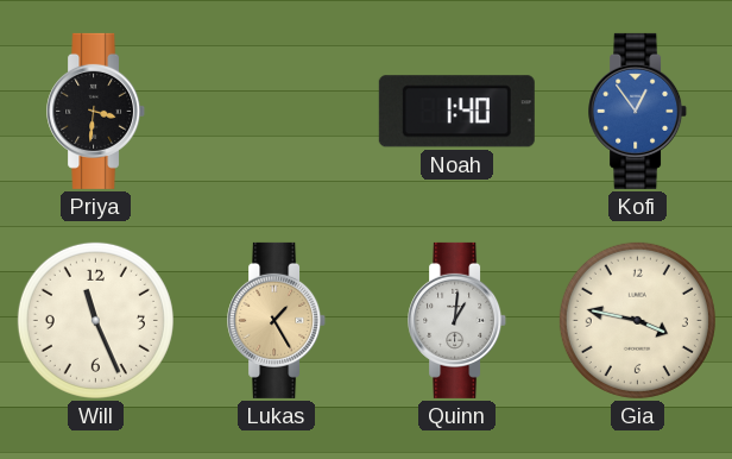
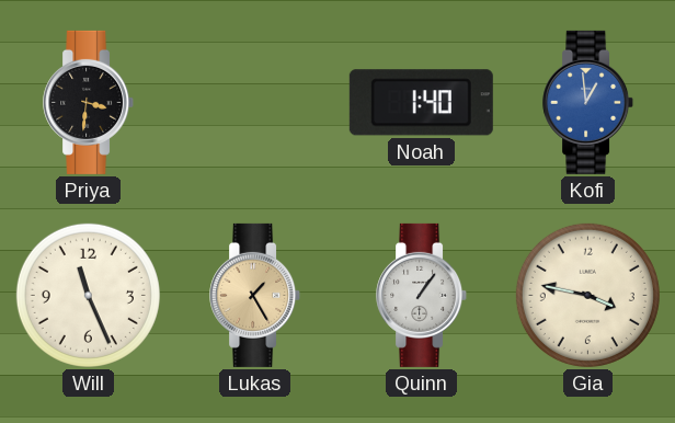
Kofi: 12:54 -> 12:59
Quinn: 1:01 -> 1:06
